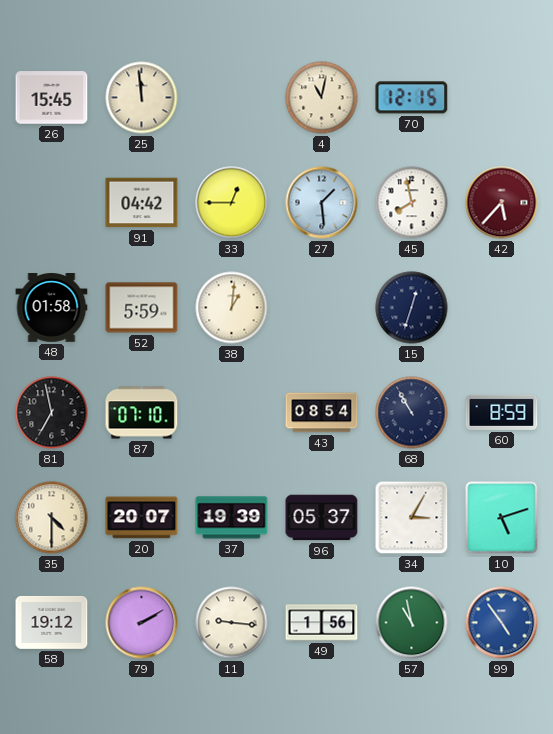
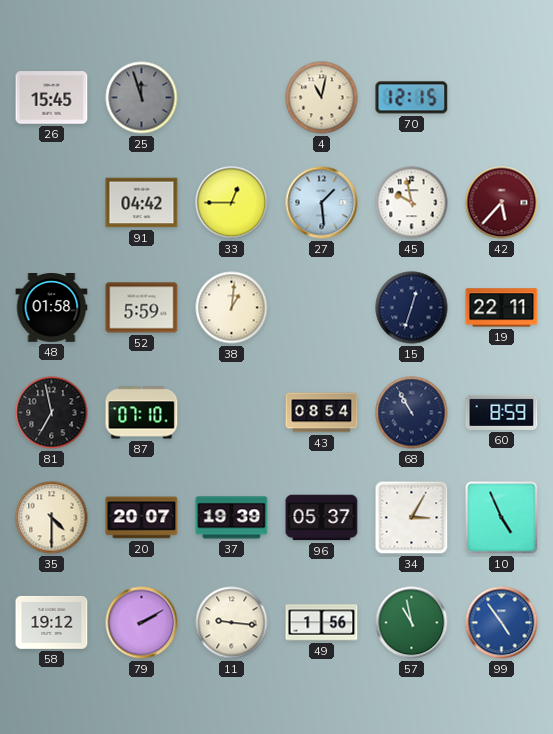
25: 11:59 -> 11:57
25 dial: cream -> grey
45: 7:58 -> 9:58
19: none -> 22:11
10: 5:12 -> 4:56
